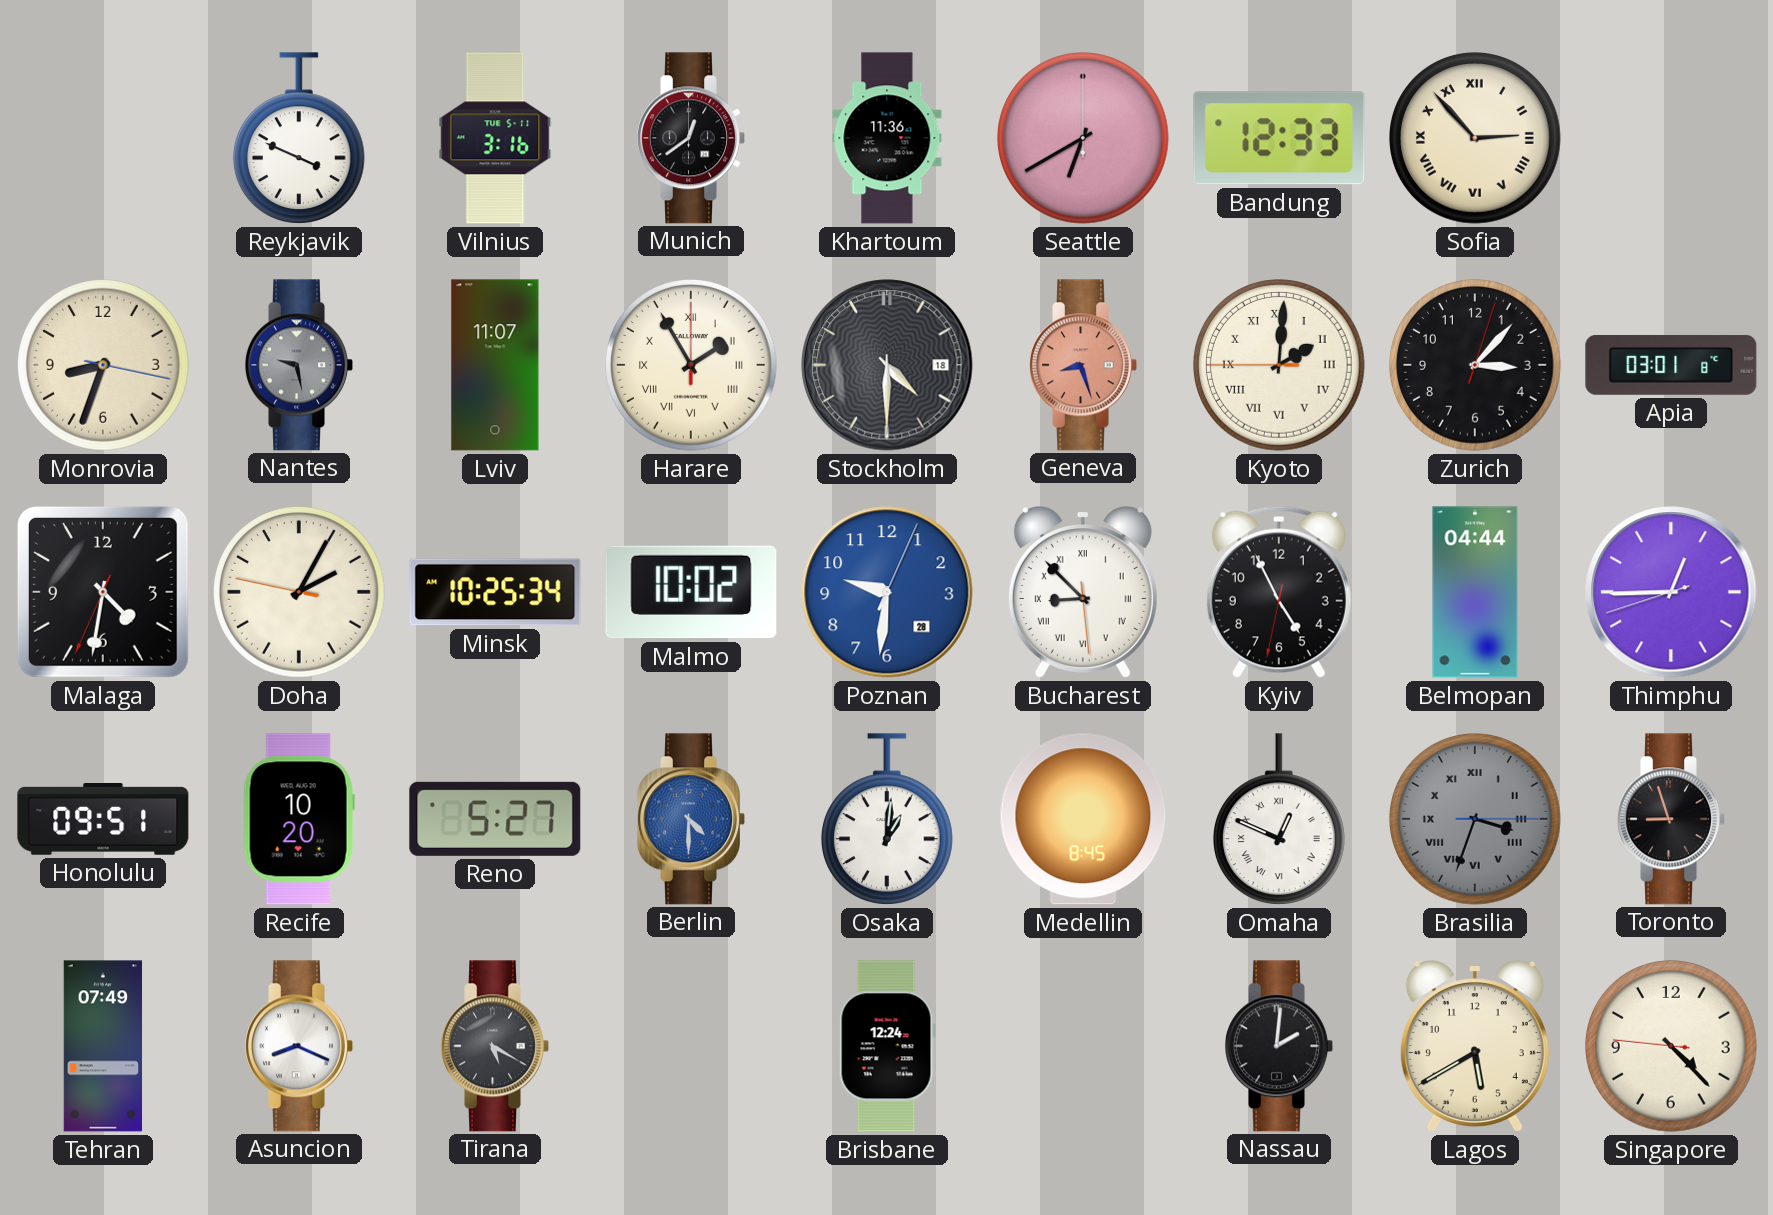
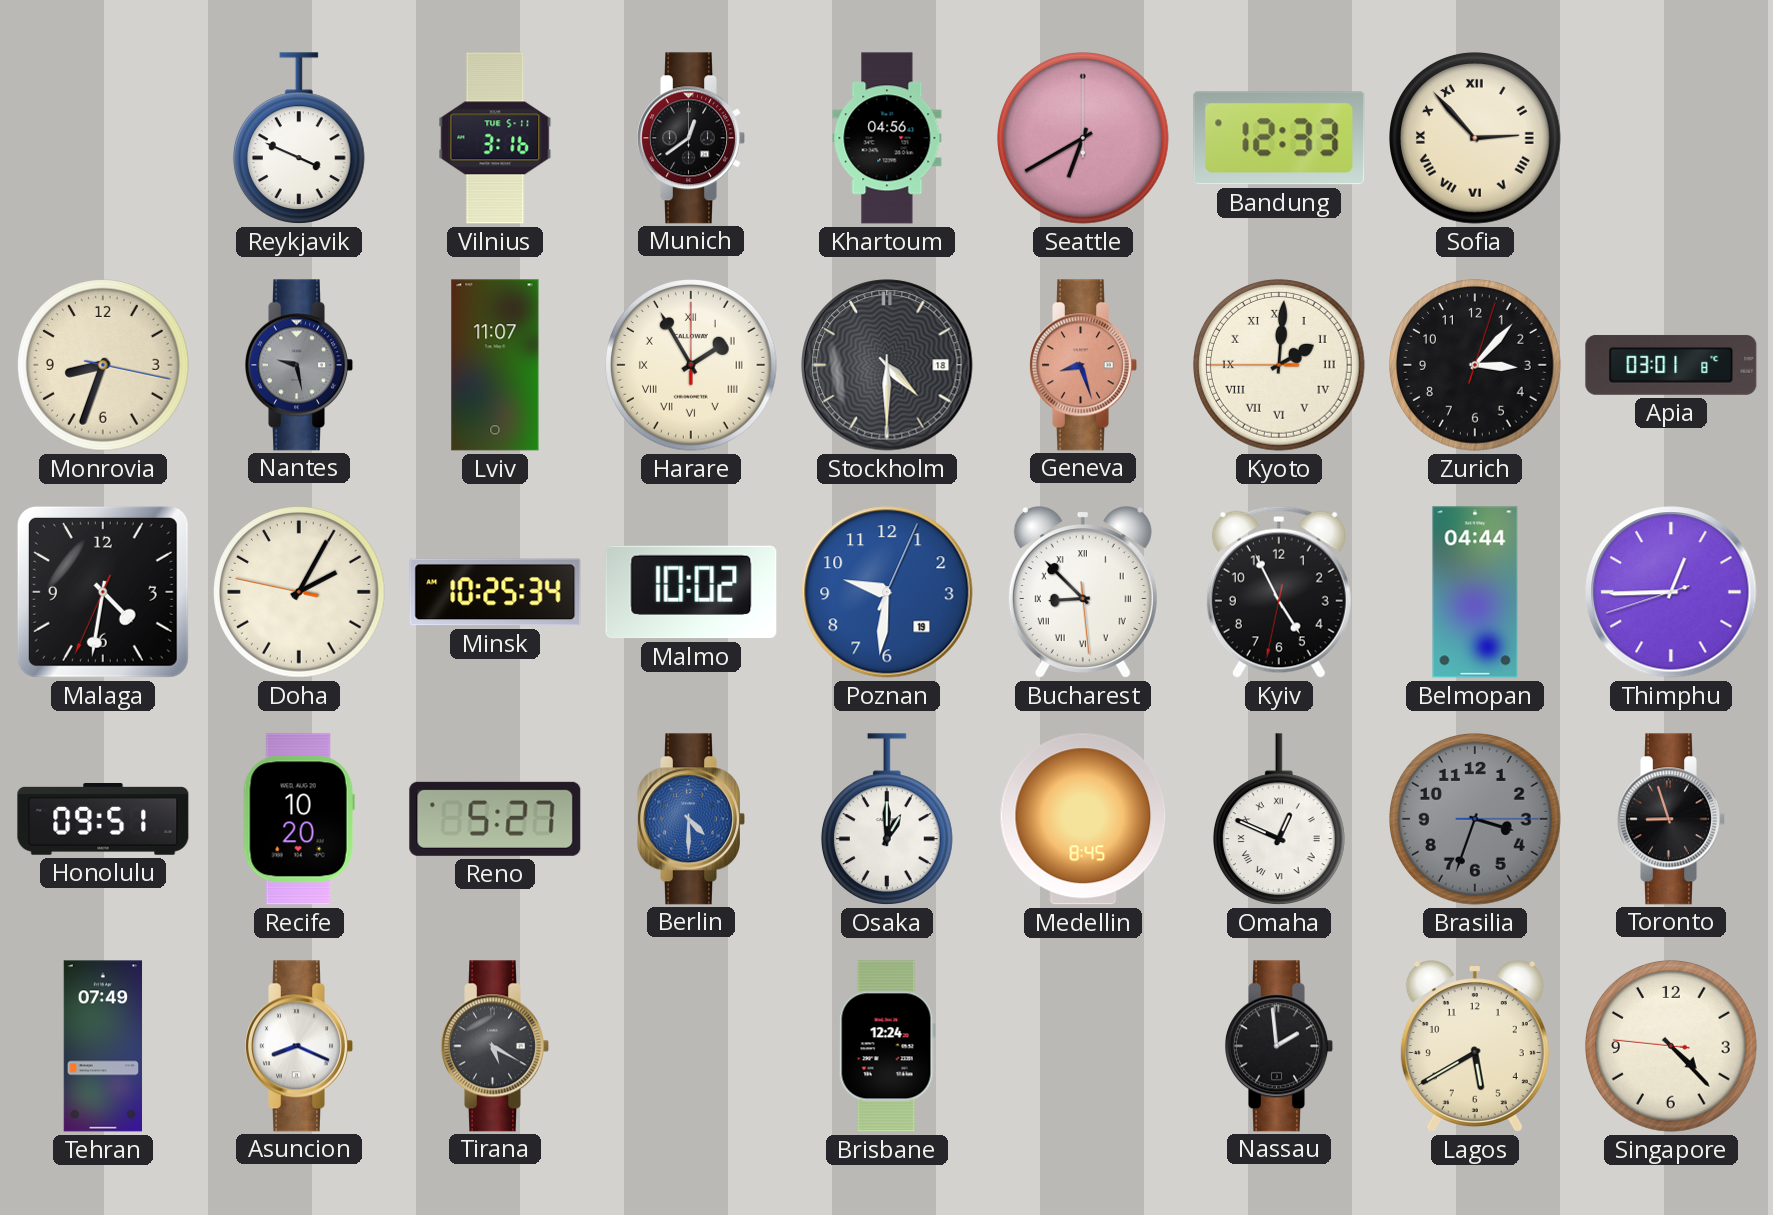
Khartoum: 11:36 -> 04:56
Poznan date: 28 -> 19
Osaka: 1:01 -> 1:00
Brasilia numerals: Roman -> Arabic
Nassau: 2:01 -> 1:59
